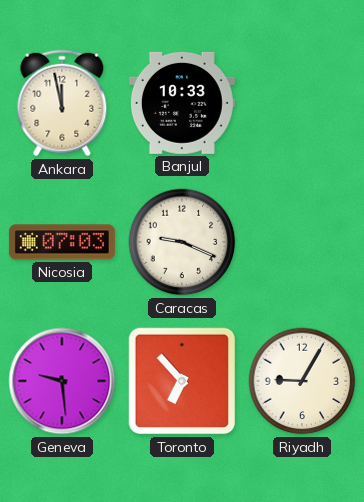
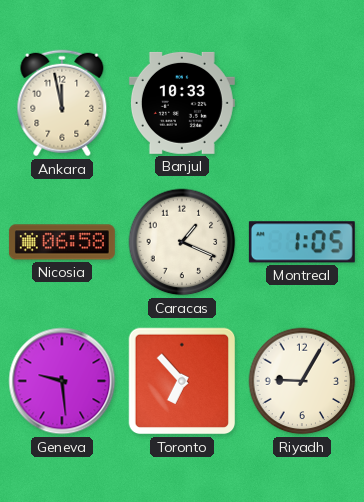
Nicosia: 07:03 -> 06:58
Caracas: 9:19 -> 1:19
Montreal: none -> 1:05
